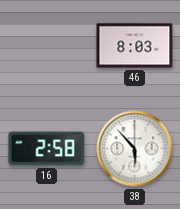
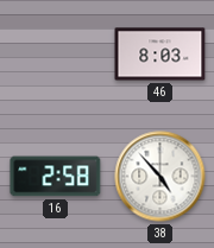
38: 5:53 -> 4:53
